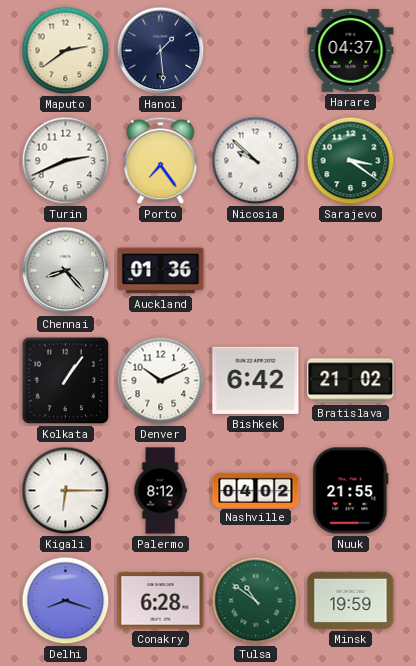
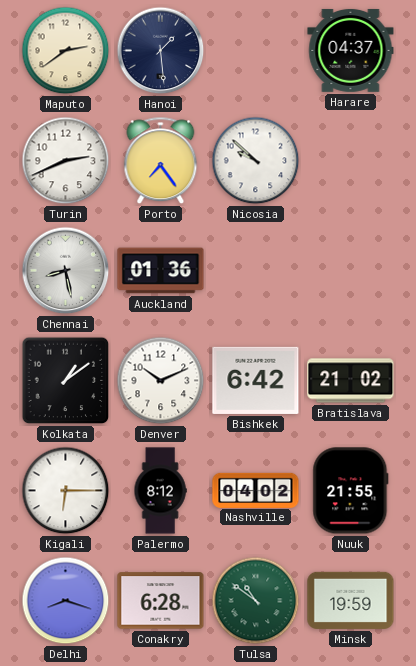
Sarajevo: 3:21 -> none
Chennai: 8:23 -> 8:28
Kolkata: 1:06 -> 1:09
